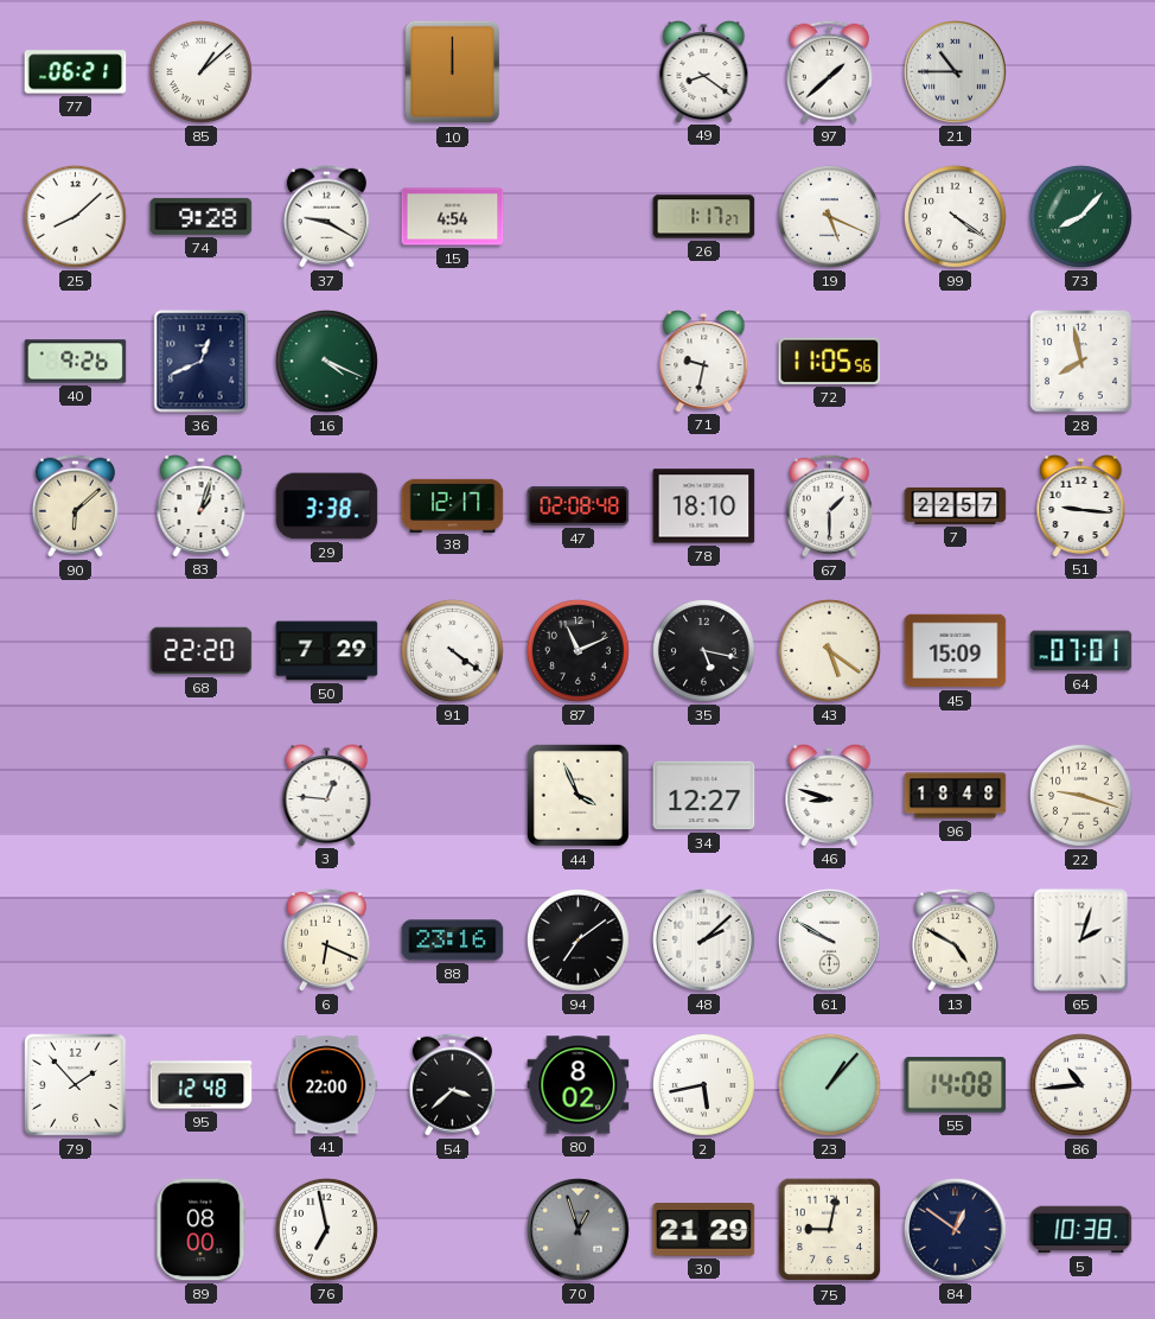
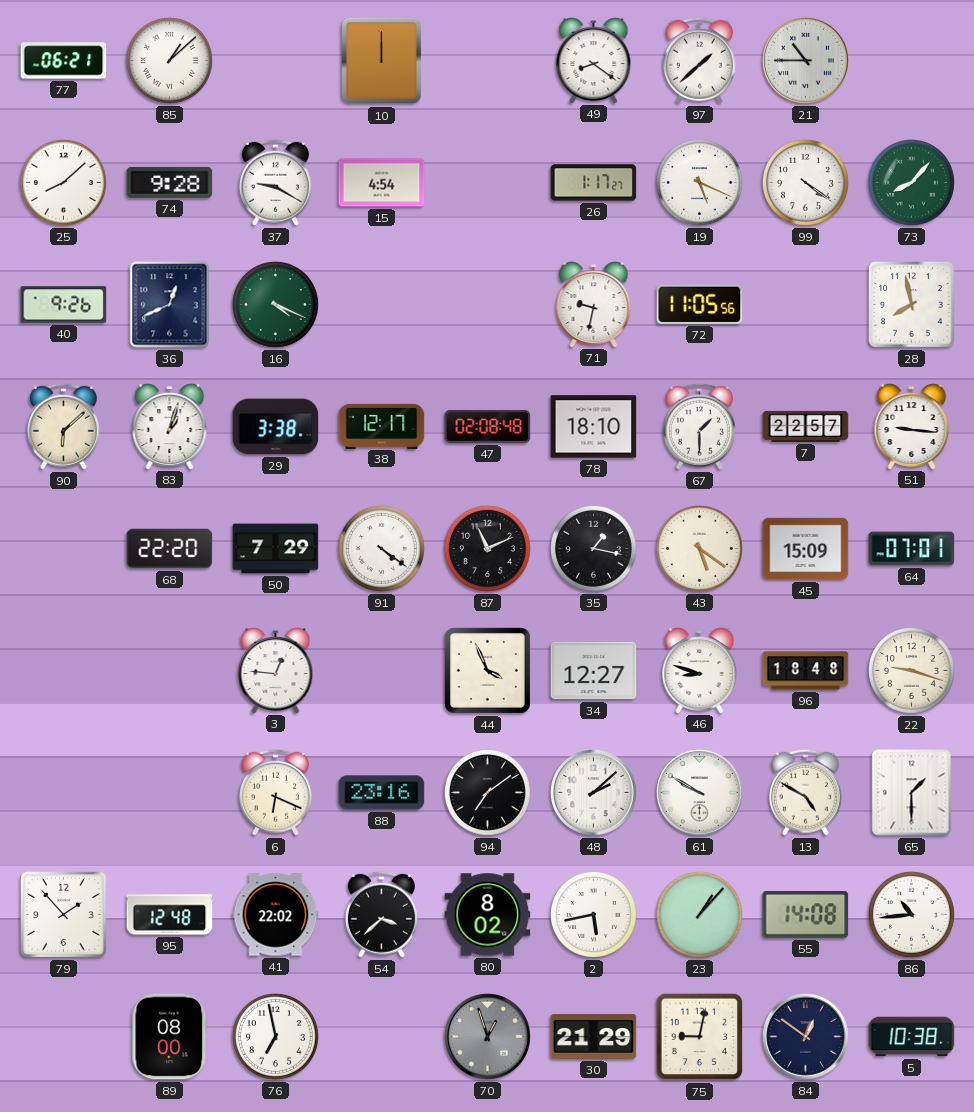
35: 5:17 -> 1:17
65: 2:03 -> 1:30
41: 22:00 -> 22:02
